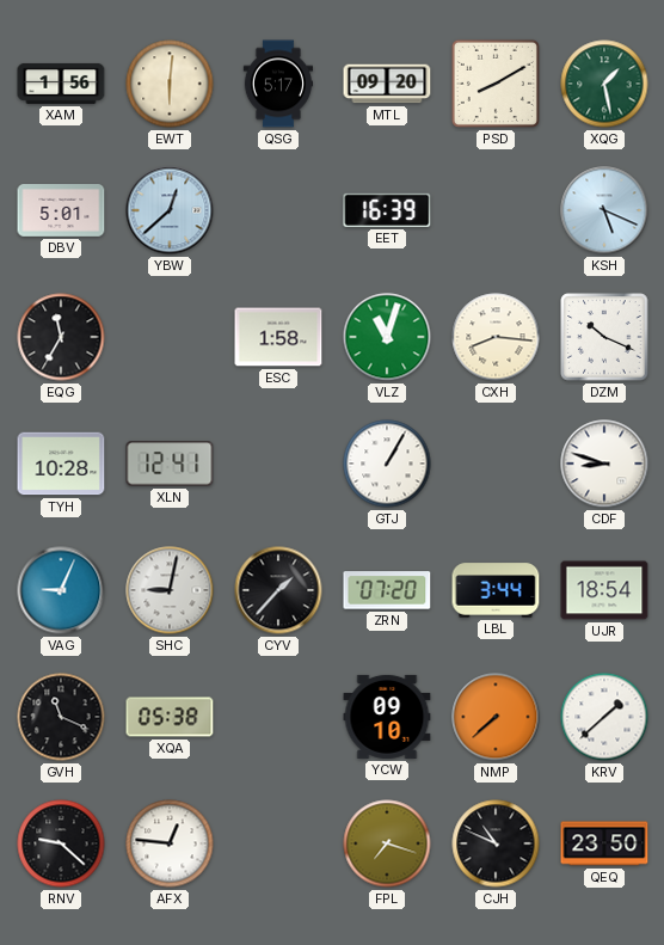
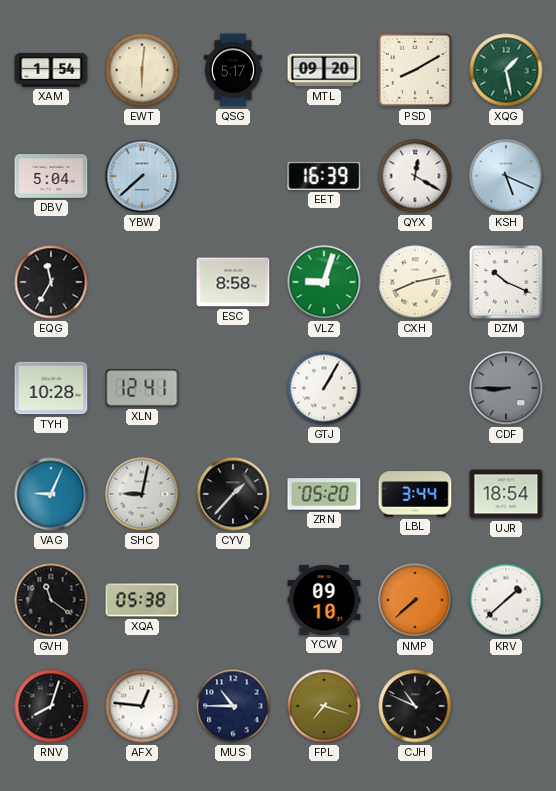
XAM: 1:56 -> 1:54
DBV: 5:01 -> 5:04
YBW: 12:38 -> 7:38
QYX: none -> 12:20
ESC: 1:58 -> 8:58
VLZ: 11:03 -> 9:03
CXH: 8:16 -> 8:13
CDF: 8:48 -> 8:45
CDF dial: white -> grey
ZRN: 07:20 -> 05:20
GVH: 11:19 -> 11:21
RNV: 9:22 -> 8:03
MUS: none -> 10:45
QEQ: 23:50 -> none
